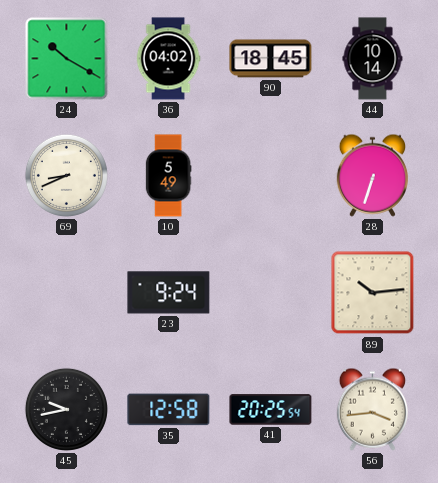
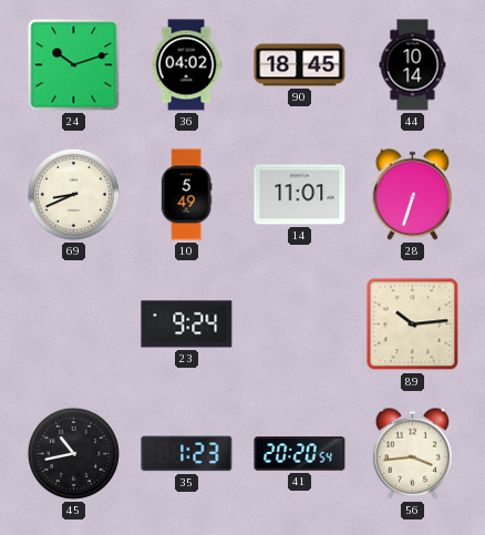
24: 10:20 -> 10:12
14: none -> 11:01
45: 9:43 -> 10:43
35: 12:58 -> 1:23
41: 20:25 -> 20:20
